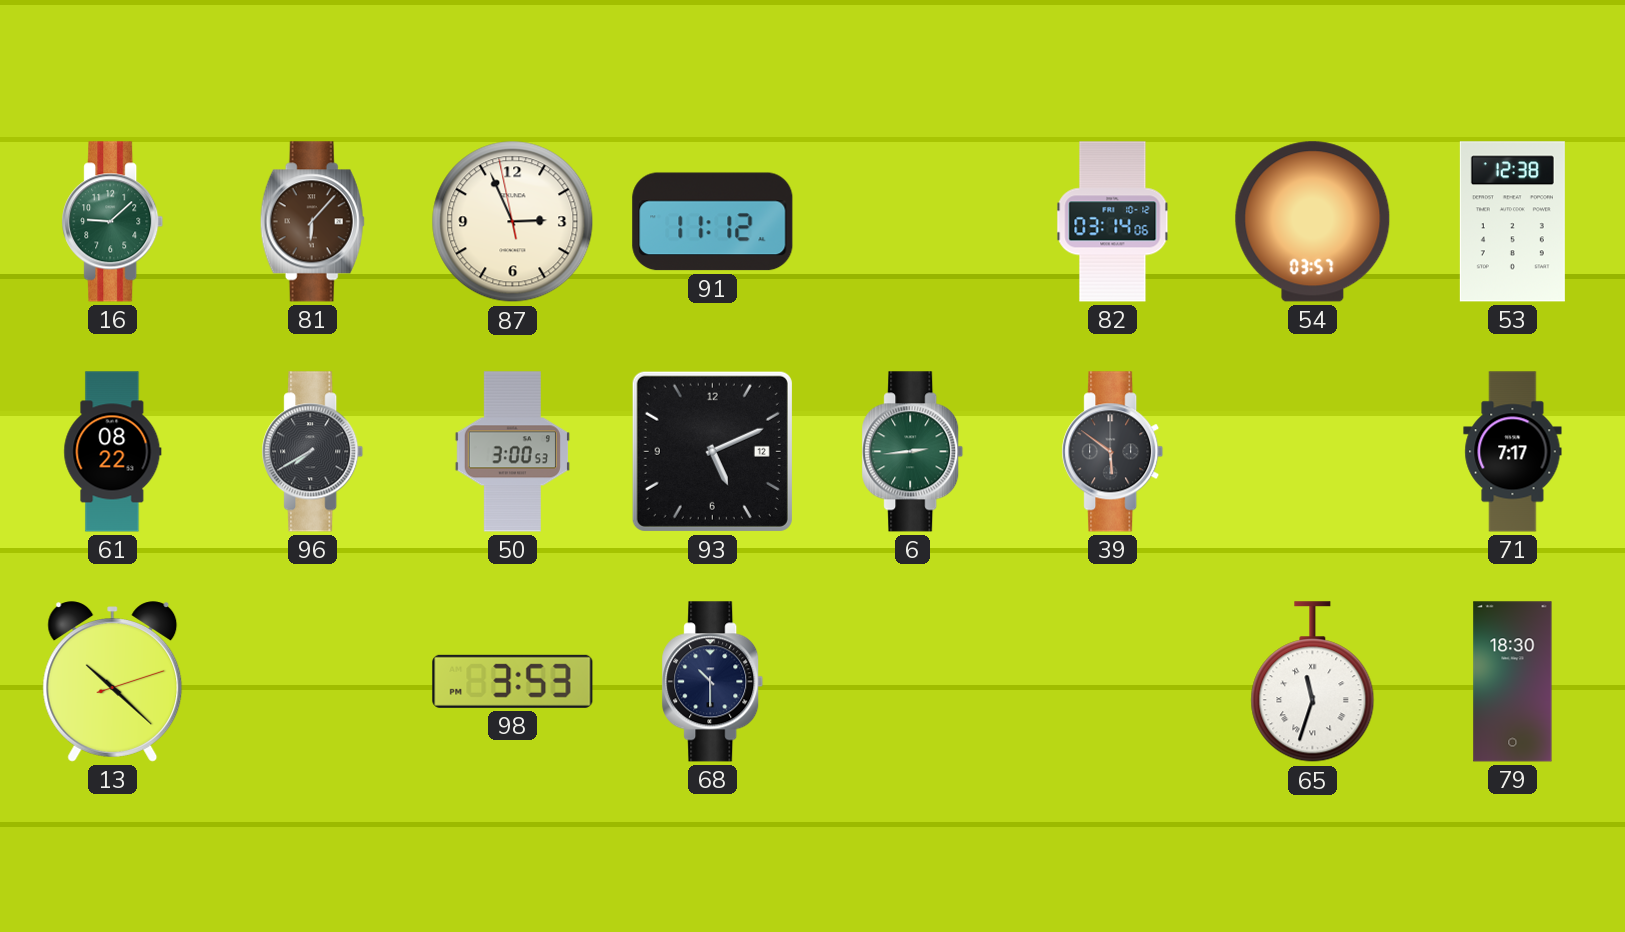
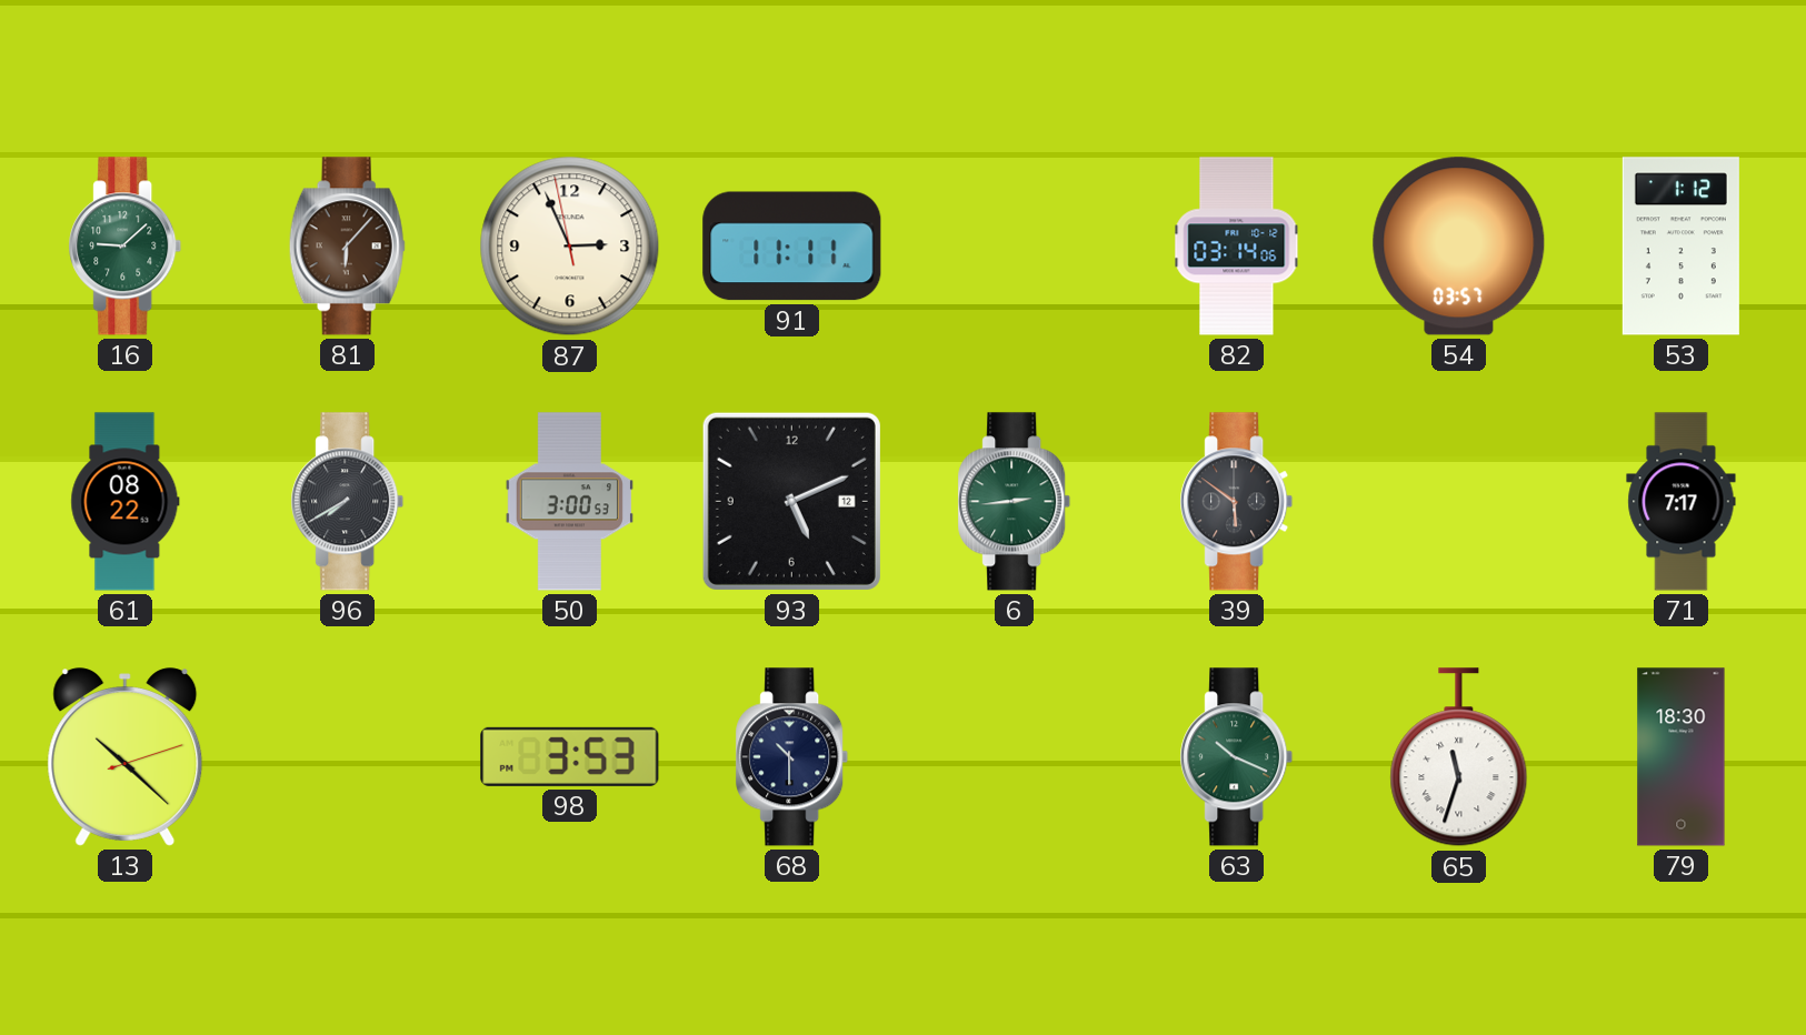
91: 11:12 -> 11:11
53: 12:38 -> 1:12
63: none -> 10:19
